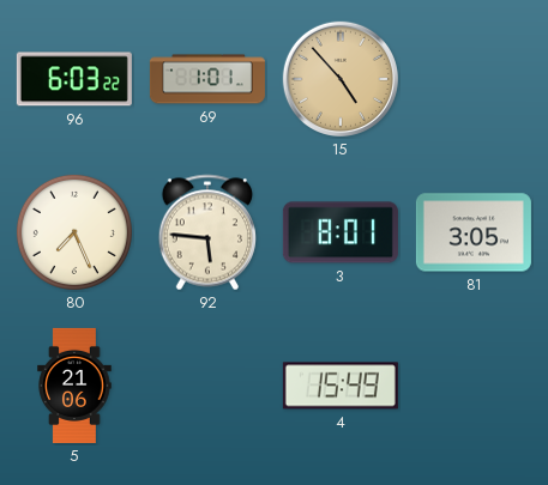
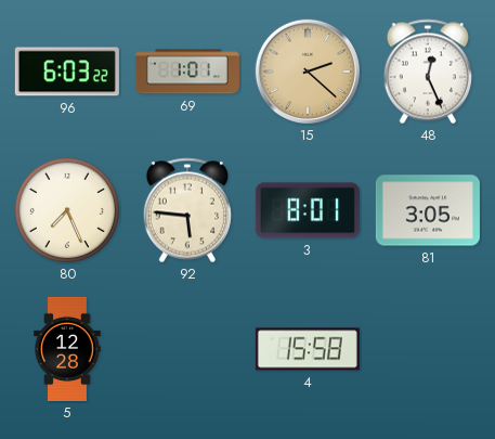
15: 4:53 -> 2:22
48: none -> 12:26
5: 21:06 -> 12:28
4: 15:49 -> 15:58
